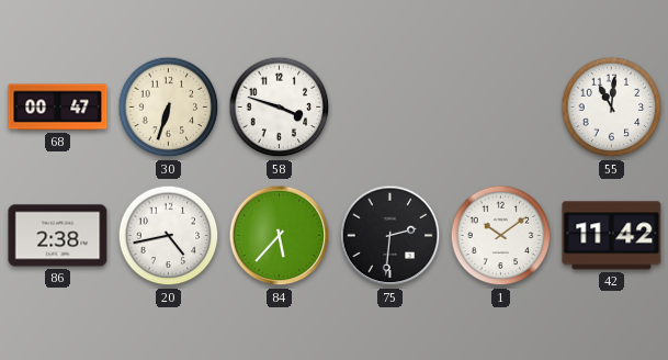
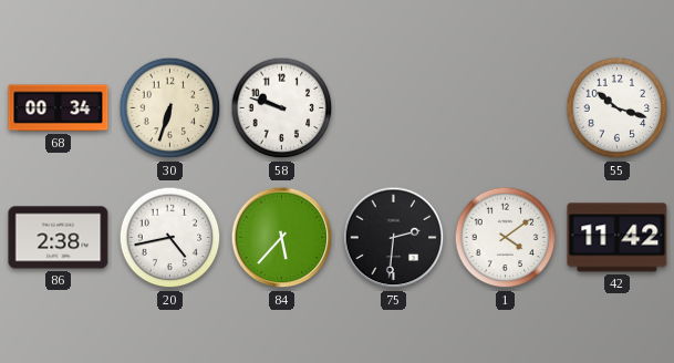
68: 00:47 -> 00:34
58: 3:48 -> 9:48
55: 11:01 -> 10:18
1: 10:09 -> 4:09
